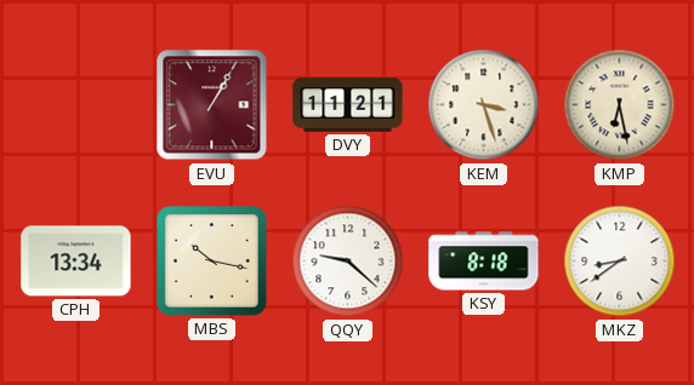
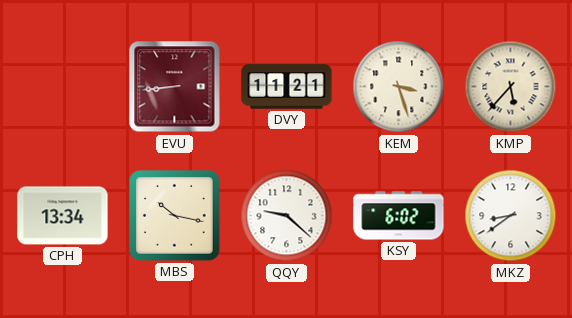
EVU: 1:05 -> 8:44
KMP: 6:28 -> 5:37
KSY: 8:18 -> 6:02
